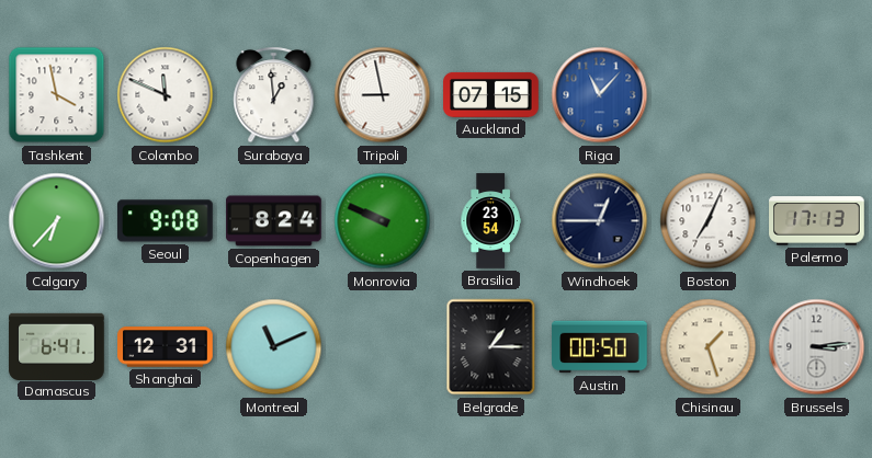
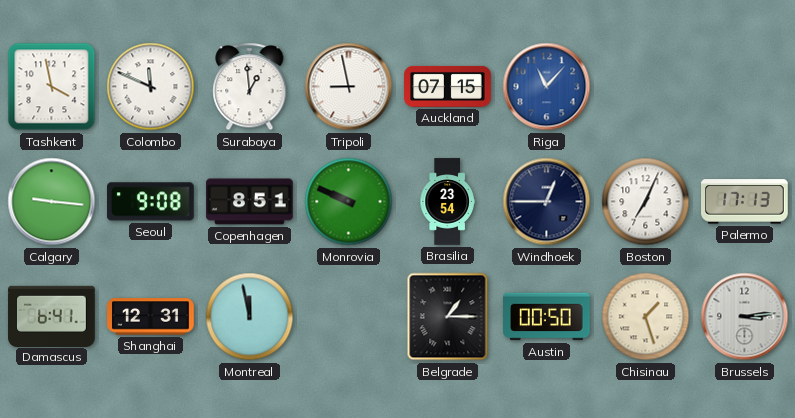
Calgary: 6:37 -> 9:16
Copenhagen: 8:24 -> 8:51
Montreal: 11:11 -> 11:58
